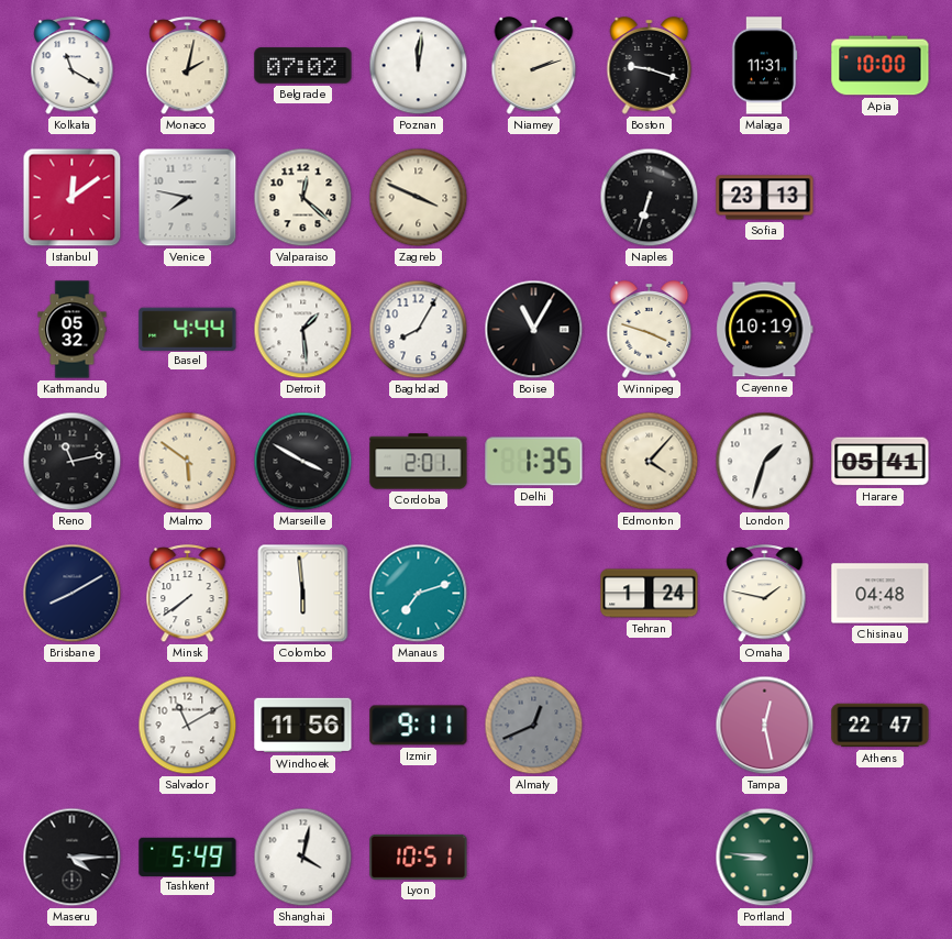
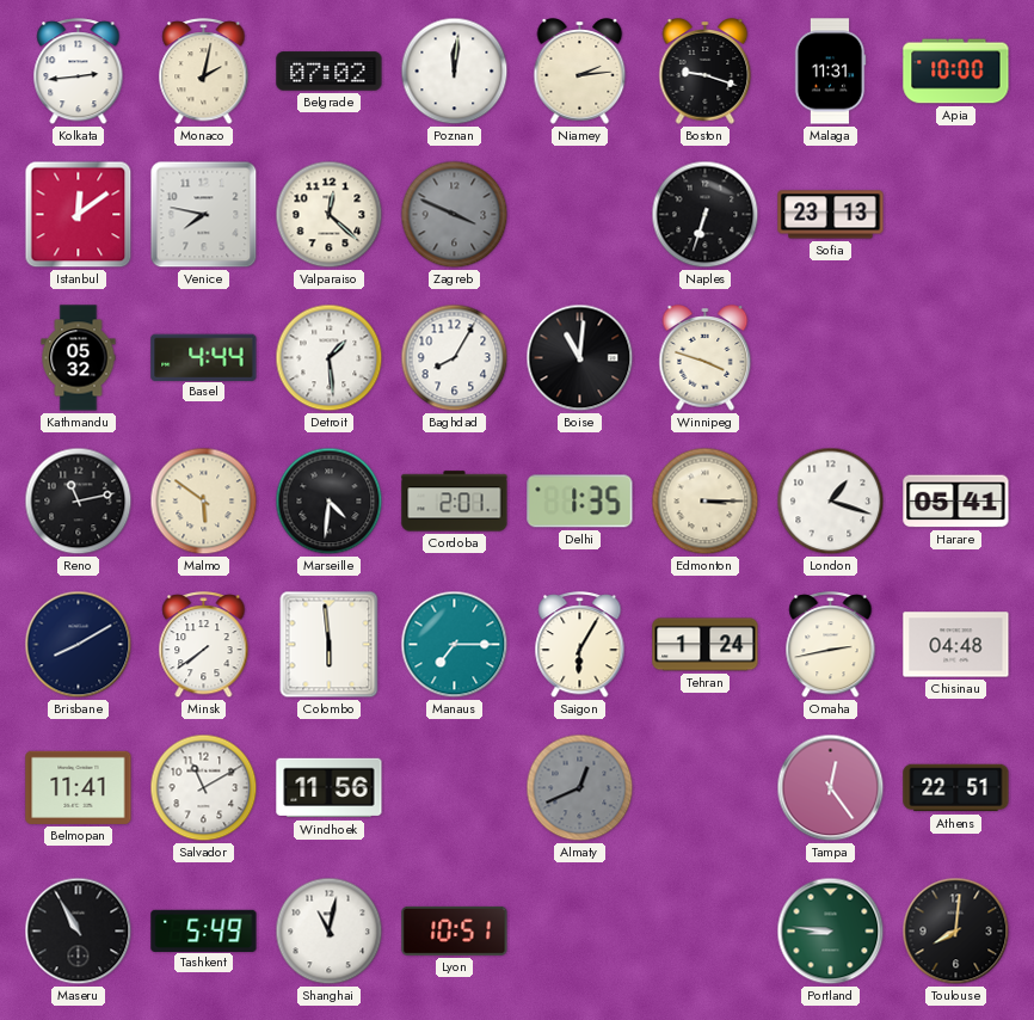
Kolkata: 11:20 -> 2:44
Niamey: 2:12 -> 2:14
Zagreb dial: cream -> grey
Boise: 11:05 -> 11:01
Cayenne: 10:19 -> none
Marseille: 3:50 -> 4:31
Edmonton: 4:07 -> 3:15
London: 1:33 -> 1:18
Manaus: 7:12 -> 7:15
Saigon: none -> 6:05
Omaha: 1:47 -> 2:43
Belmopan: none -> 11:41
Izmir: 9:11 -> none
Tampa: 12:28 -> 12:24
Athens: 22:47 -> 22:51
Maseru: 4:15 -> 10:55
Shanghai: 4:02 -> 11:02
Toulouse: none -> 8:01
